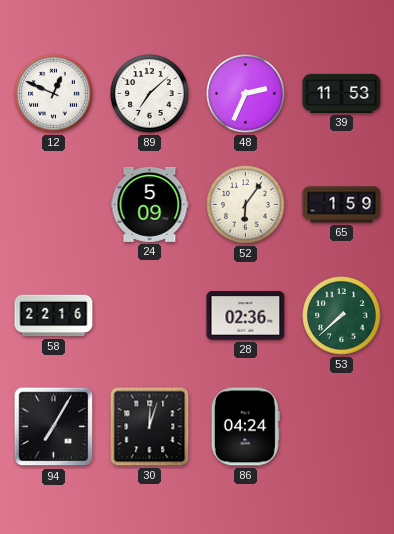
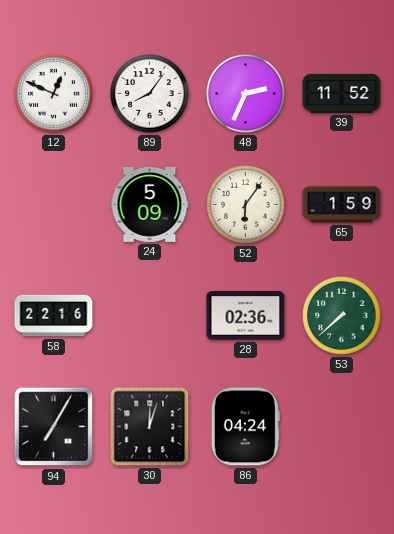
89: 7:08 -> 8:06
39: 11:53 -> 11:52
